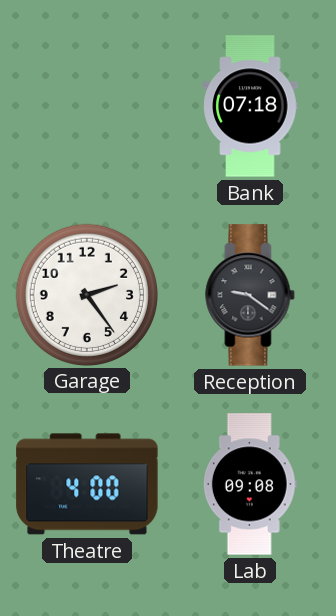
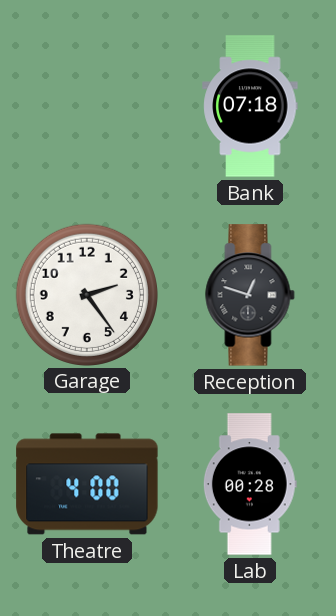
Reception: 9:21 -> 12:48
Lab: 09:08 -> 00:28
